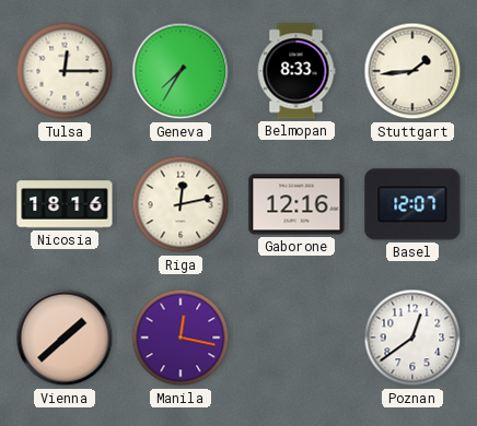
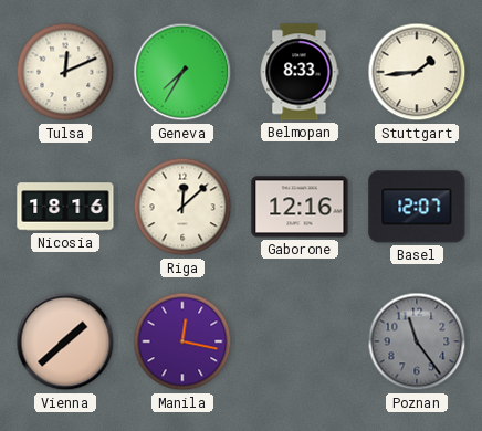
Tulsa: 12:15 -> 12:11
Riga: 12:13 -> 12:08
Poznan: 12:39 -> 11:24
Poznan dial: white -> grey
